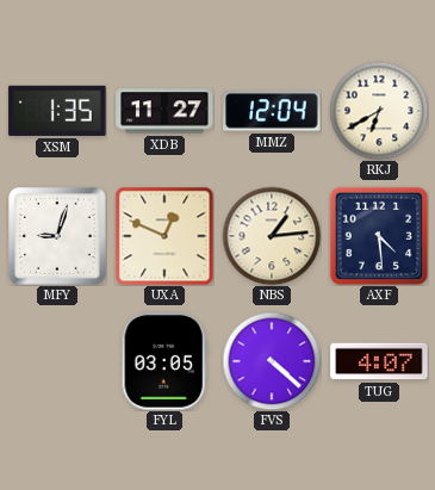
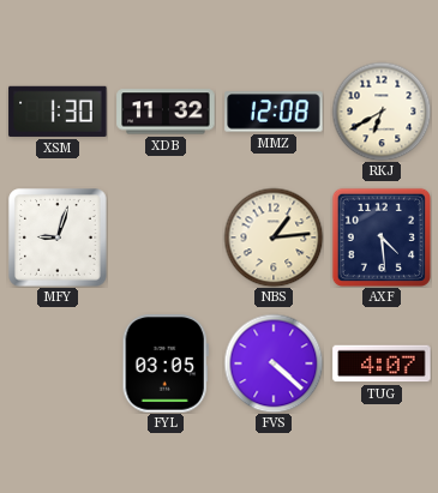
XSM: 1:35 -> 1:30
XDB: 11:27 -> 11:32
MMZ: 12:04 -> 12:08
UXA: 12:49 -> none
